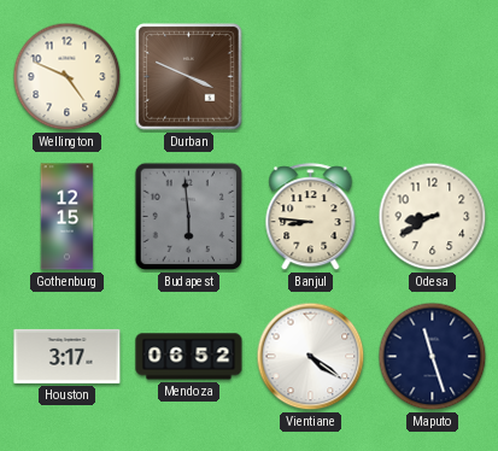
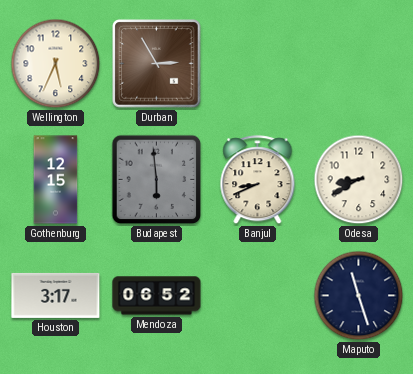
Wellington: 4:49 -> 5:34
Durban: 3:49 -> 2:55
Banjul: 8:46 -> 8:41
Vientiane: 4:21 -> none
